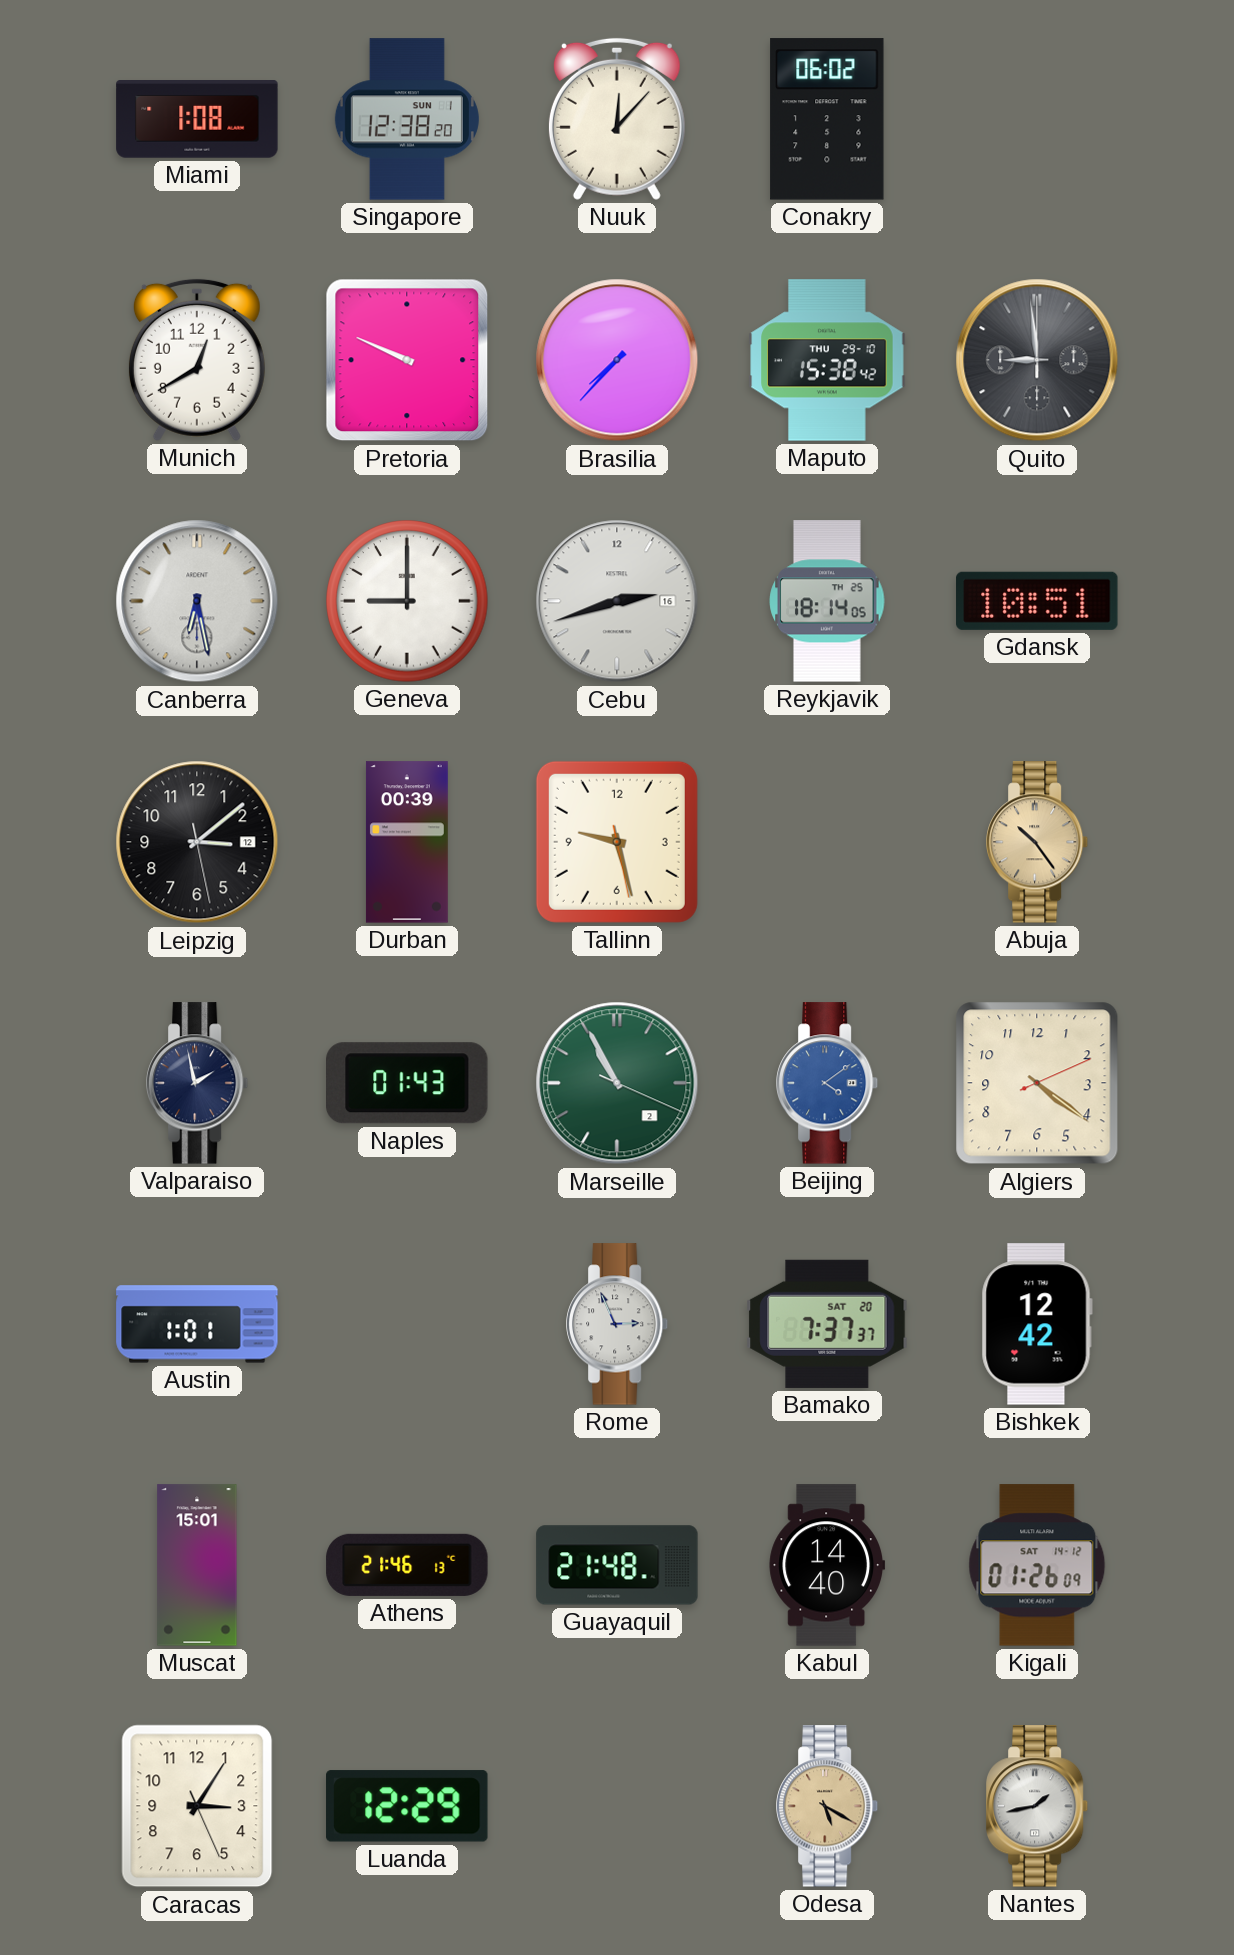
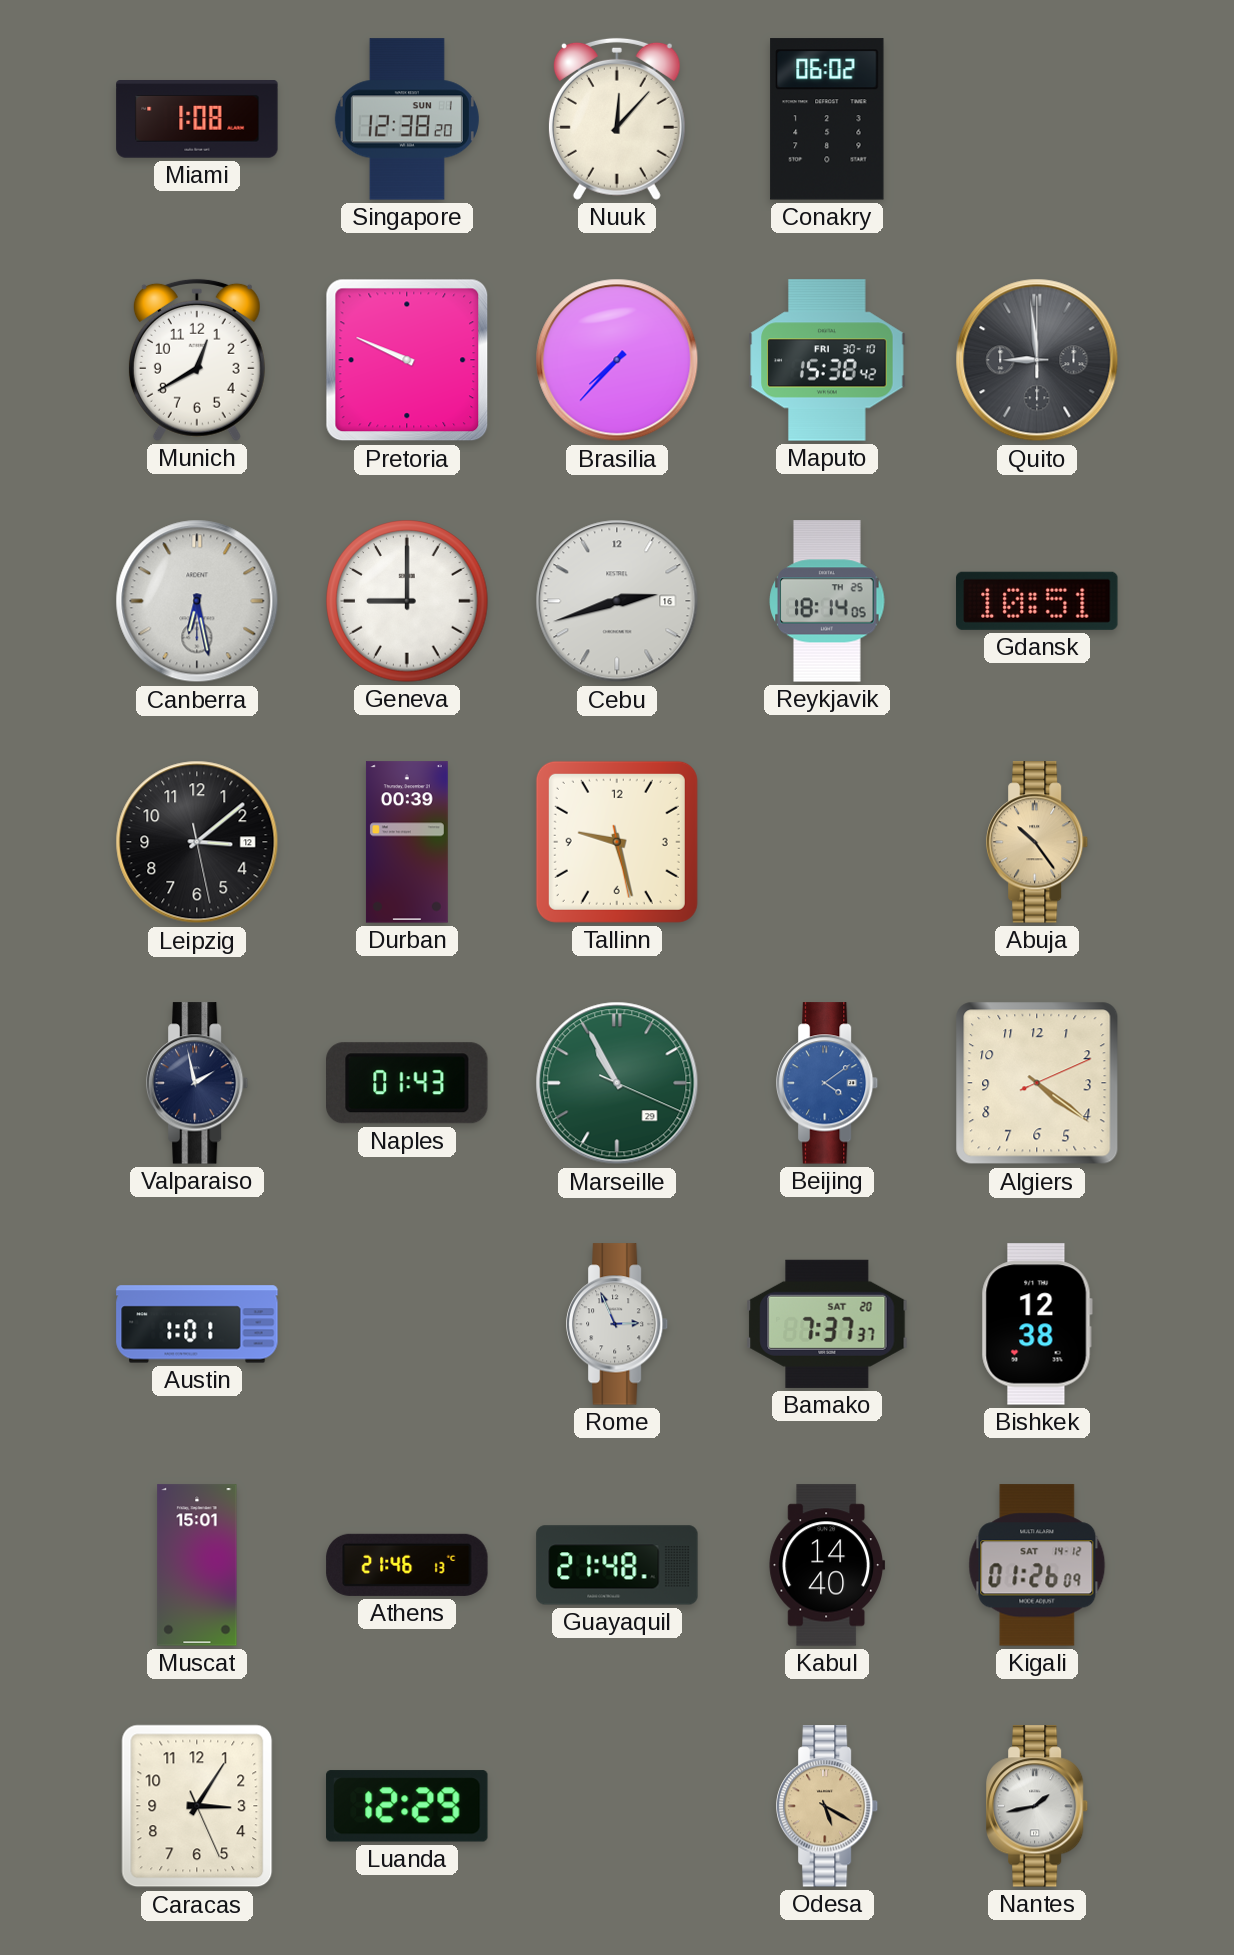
Maputo date: THU 29-10 -> FRI 30-10
Marseille date: 2 -> 29
Bishkek: 12:42 -> 12:38
